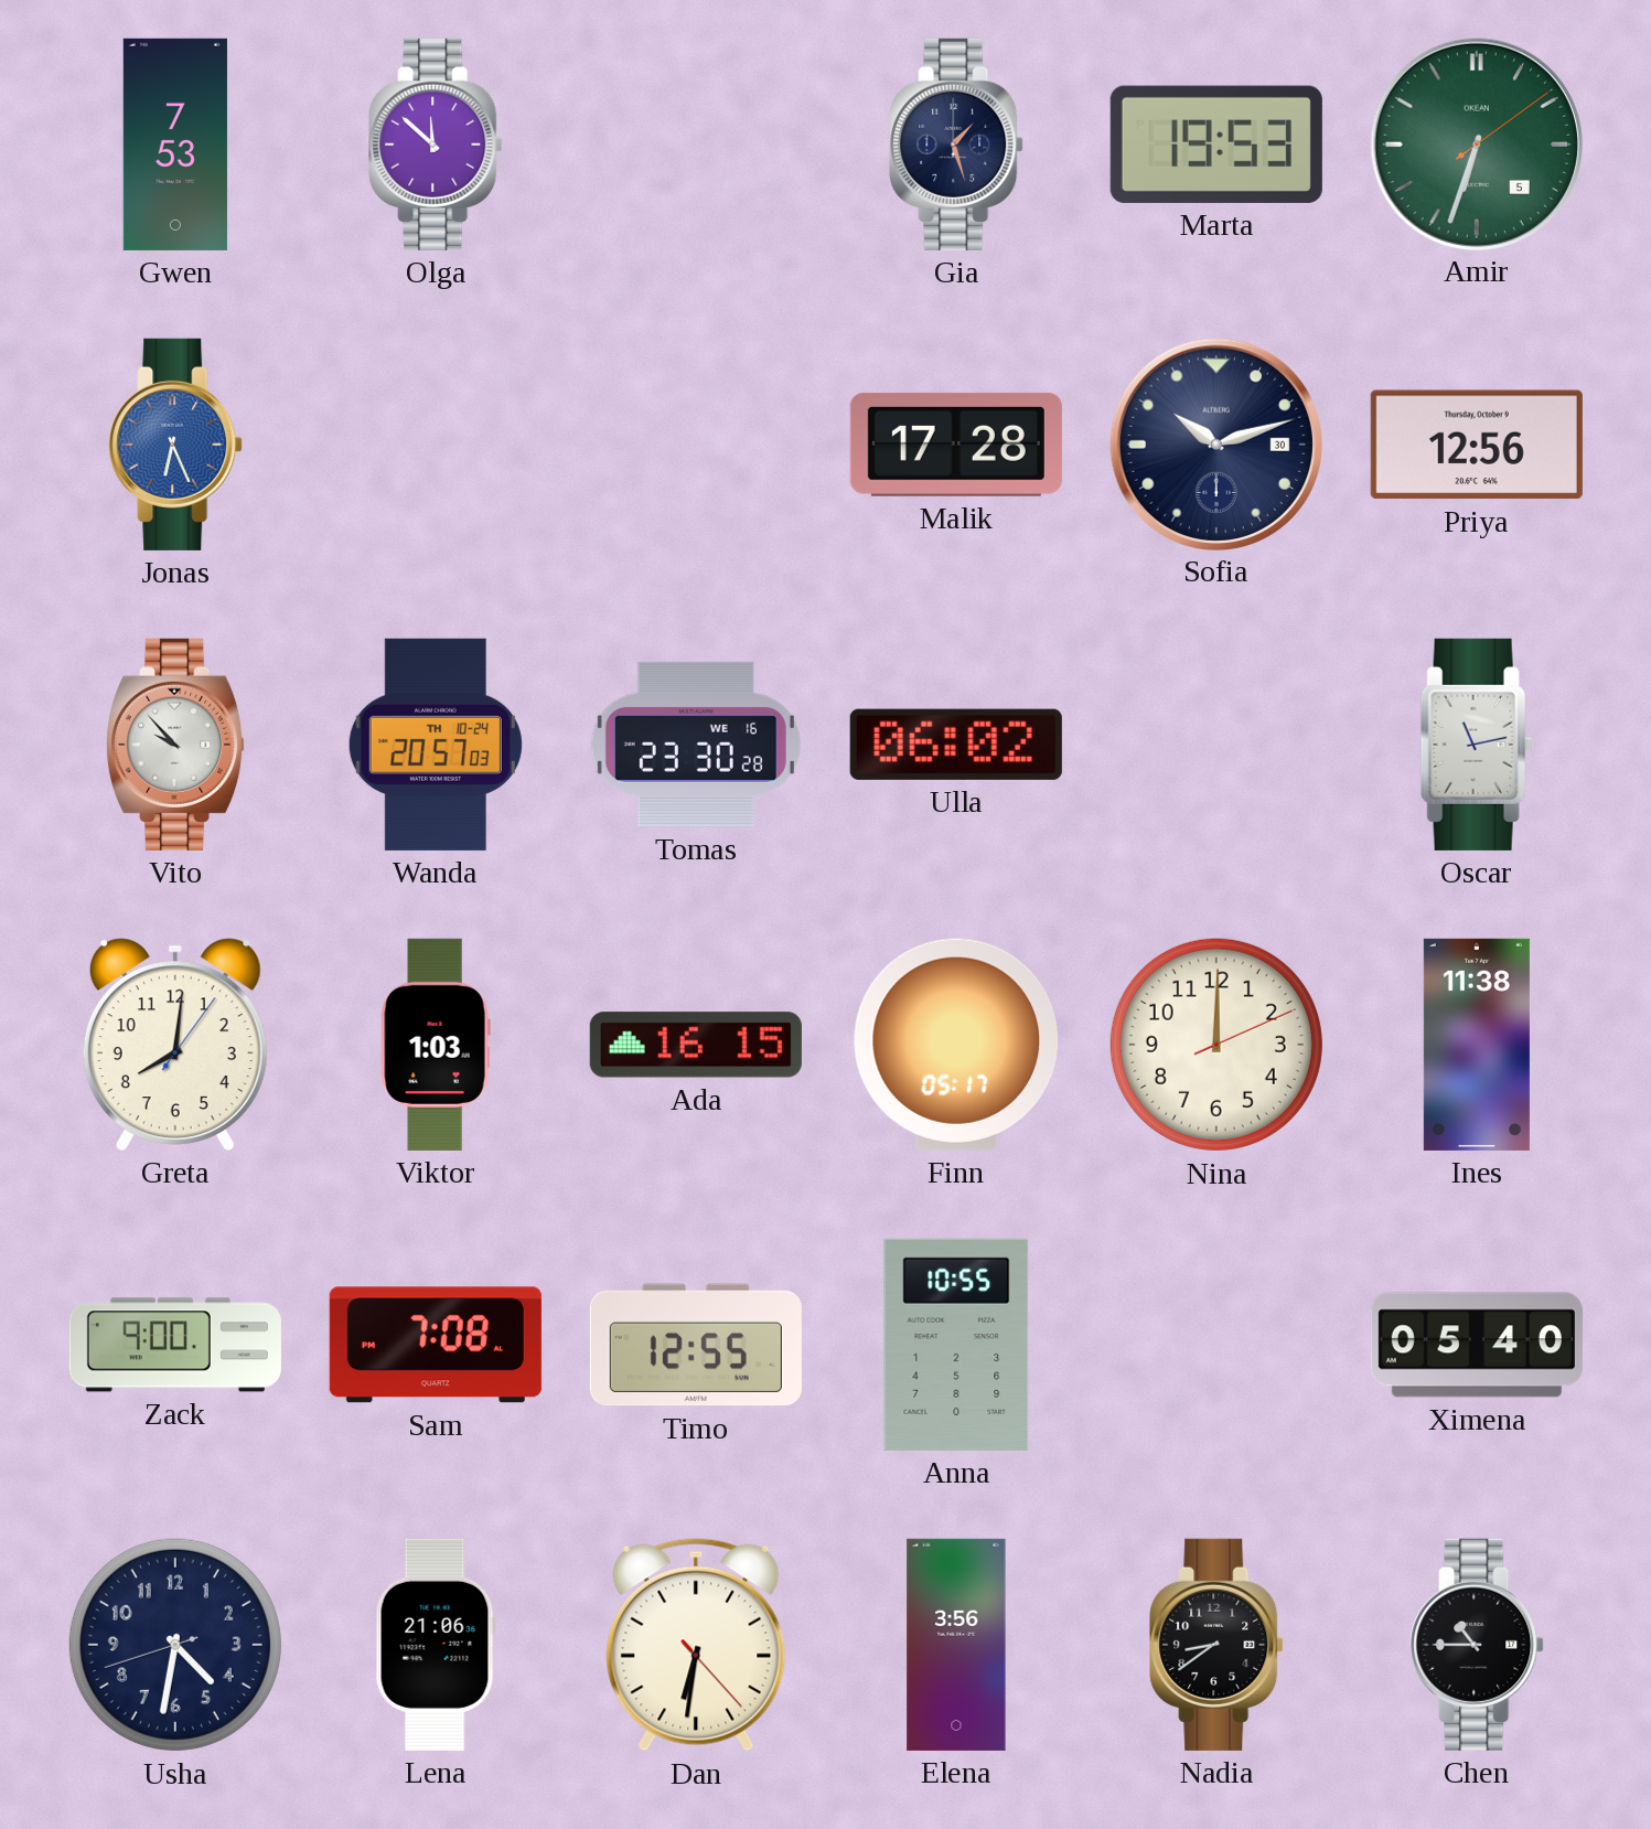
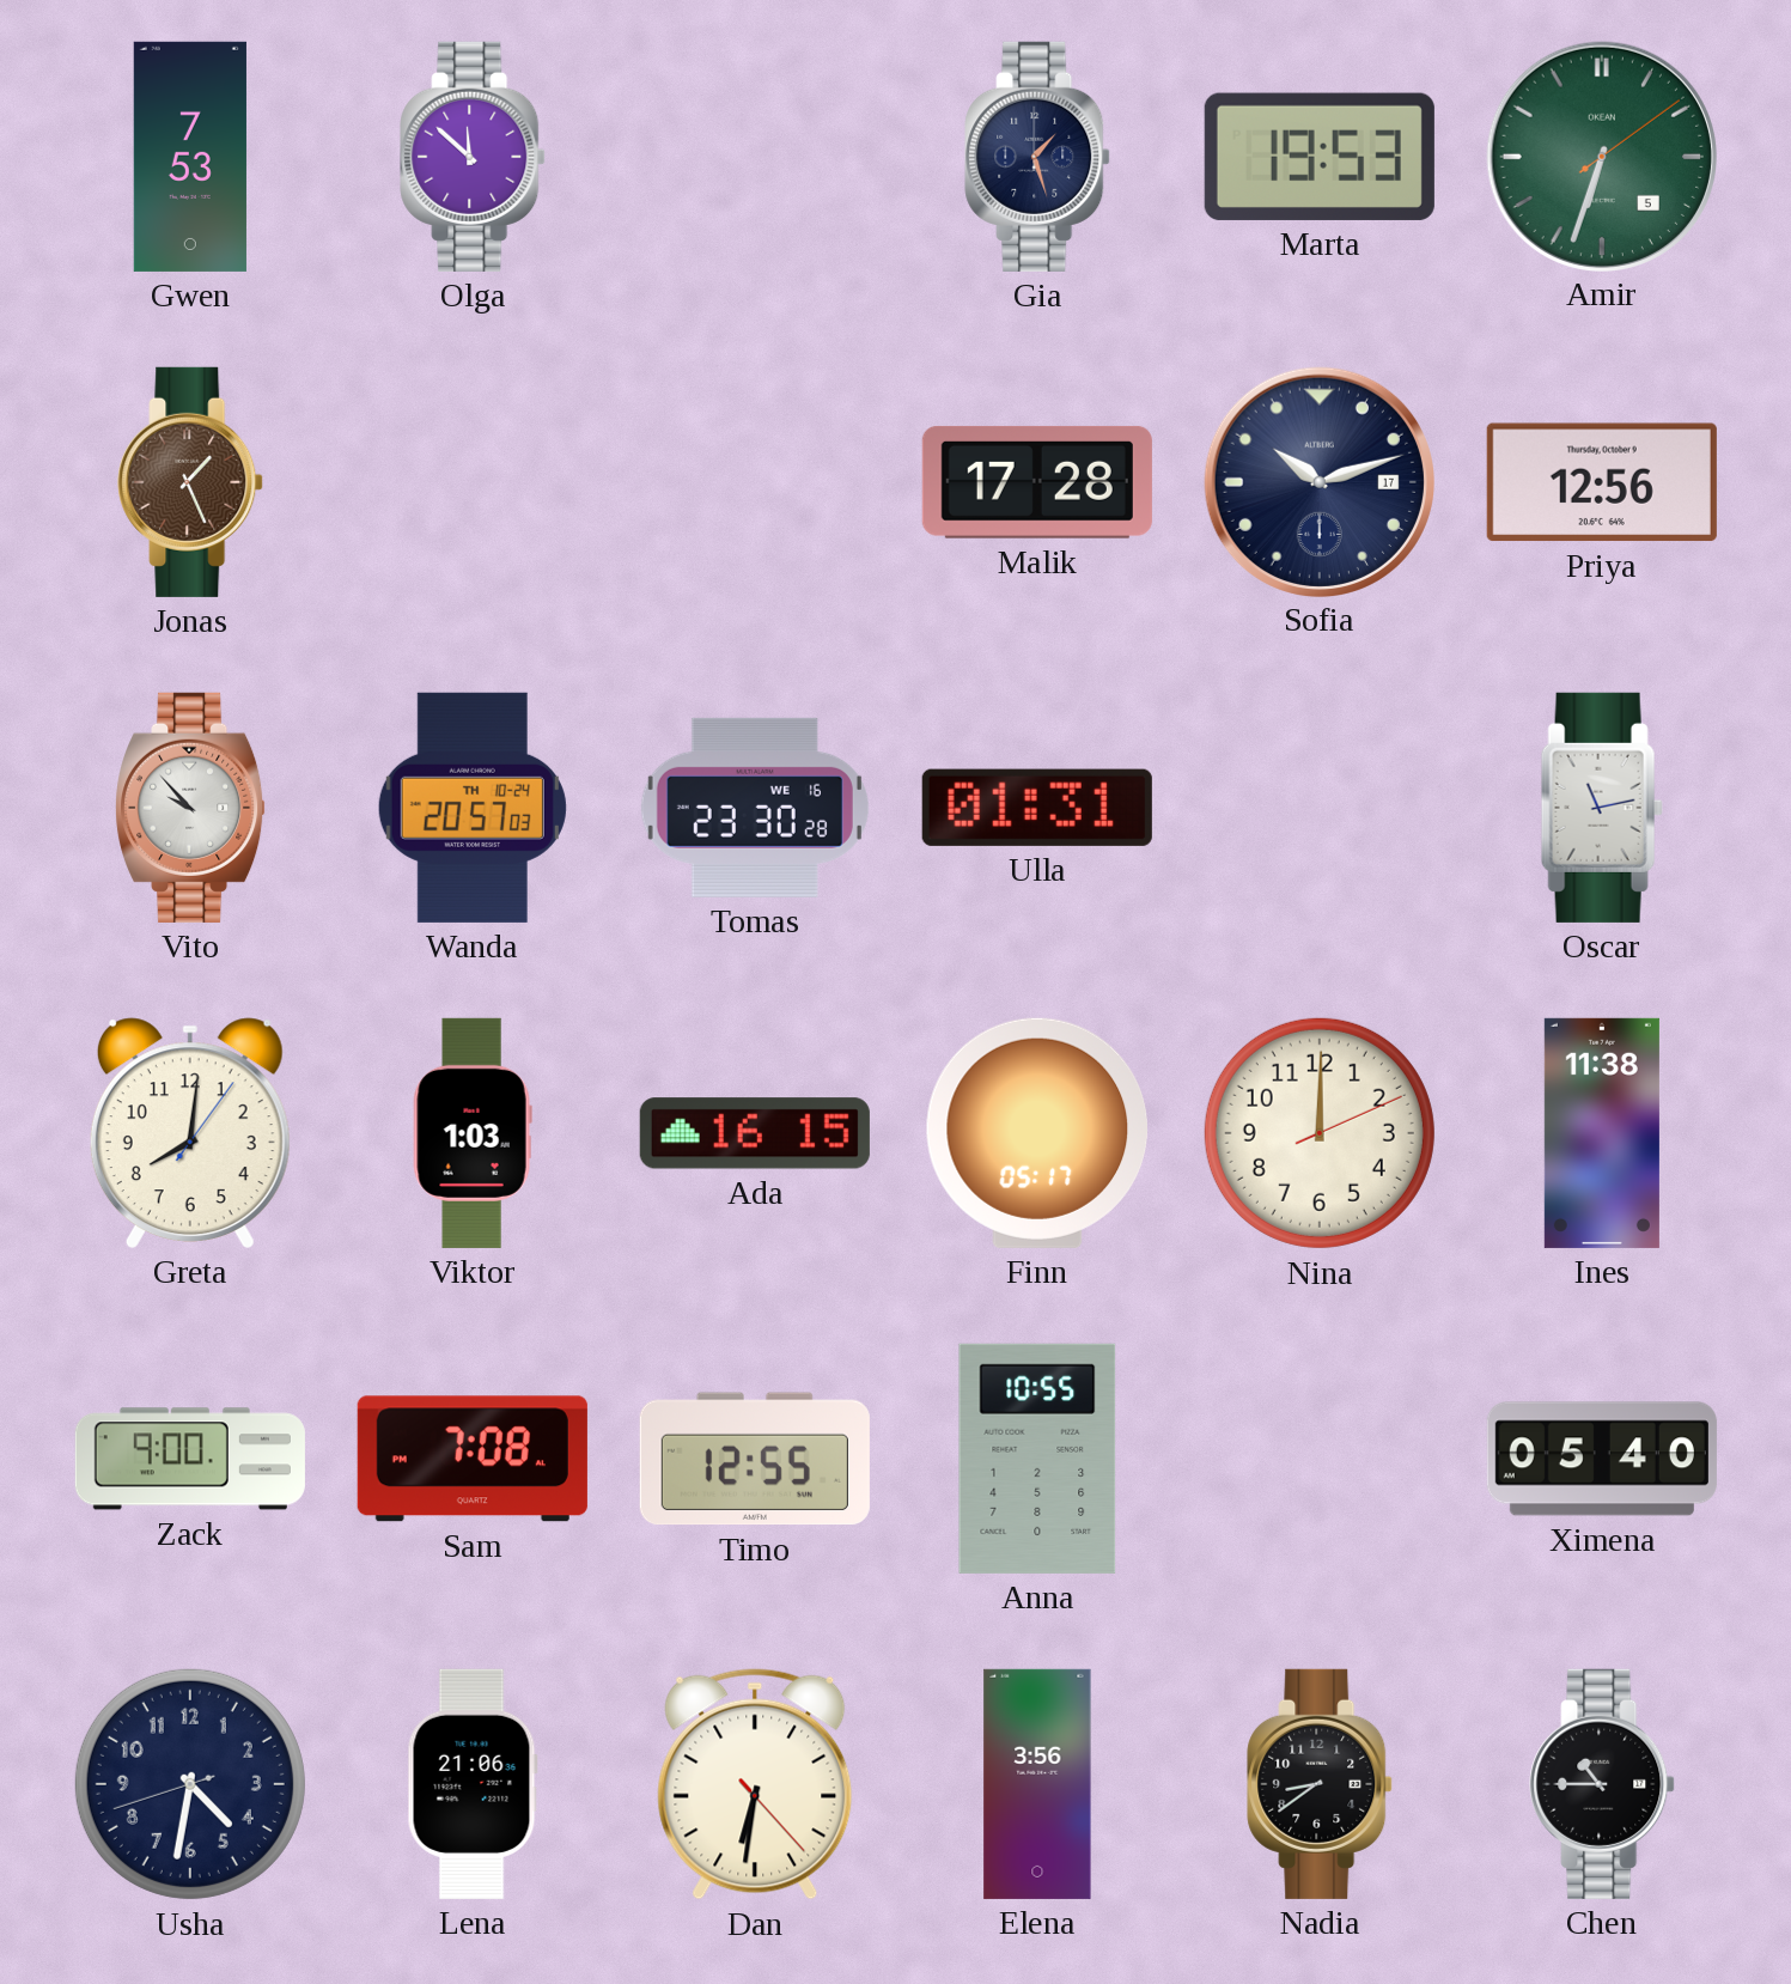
Jonas: 6:26 -> 1:26
Jonas dial: blue -> brown
Sofia date: 30 -> 17
Ulla: 06:02 -> 01:31
